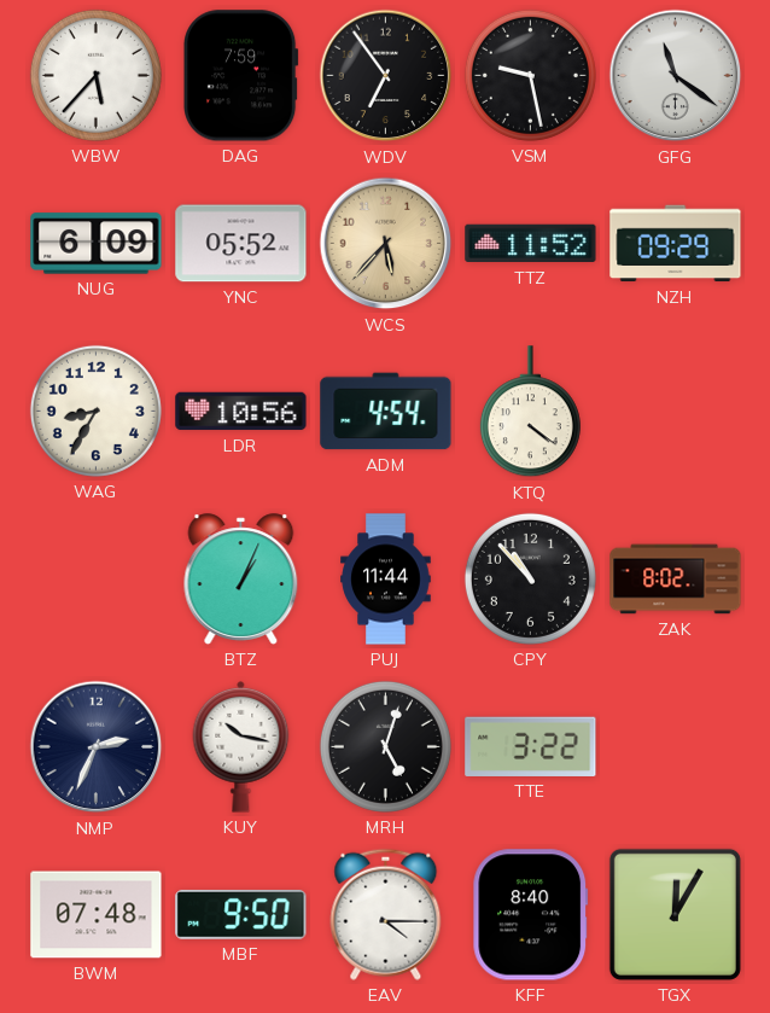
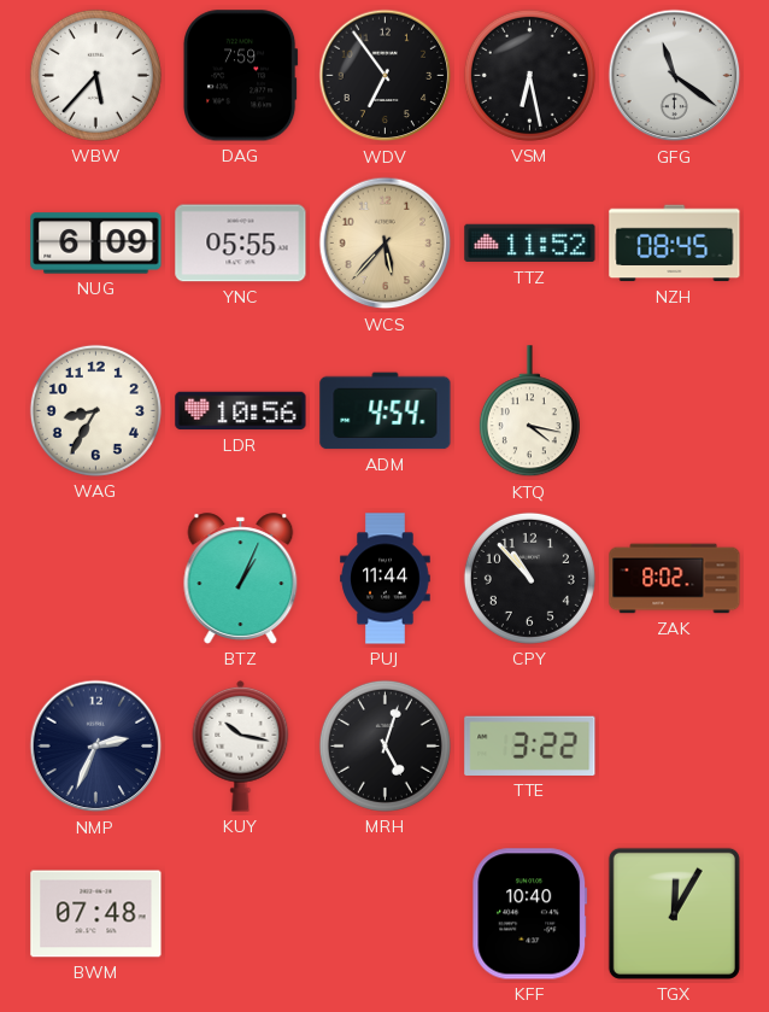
VSM: 9:28 -> 6:28
YNC: 05:52 -> 05:55
NZH: 09:29 -> 08:45
KTQ: 4:21 -> 4:17
MBF: 9:50 -> none
EAV: 4:15 -> none
KFF: 8:40 -> 10:40
